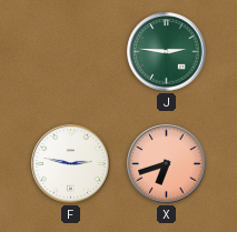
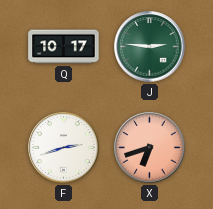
Q: none -> 10:17
F: 2:47 -> 2:42
